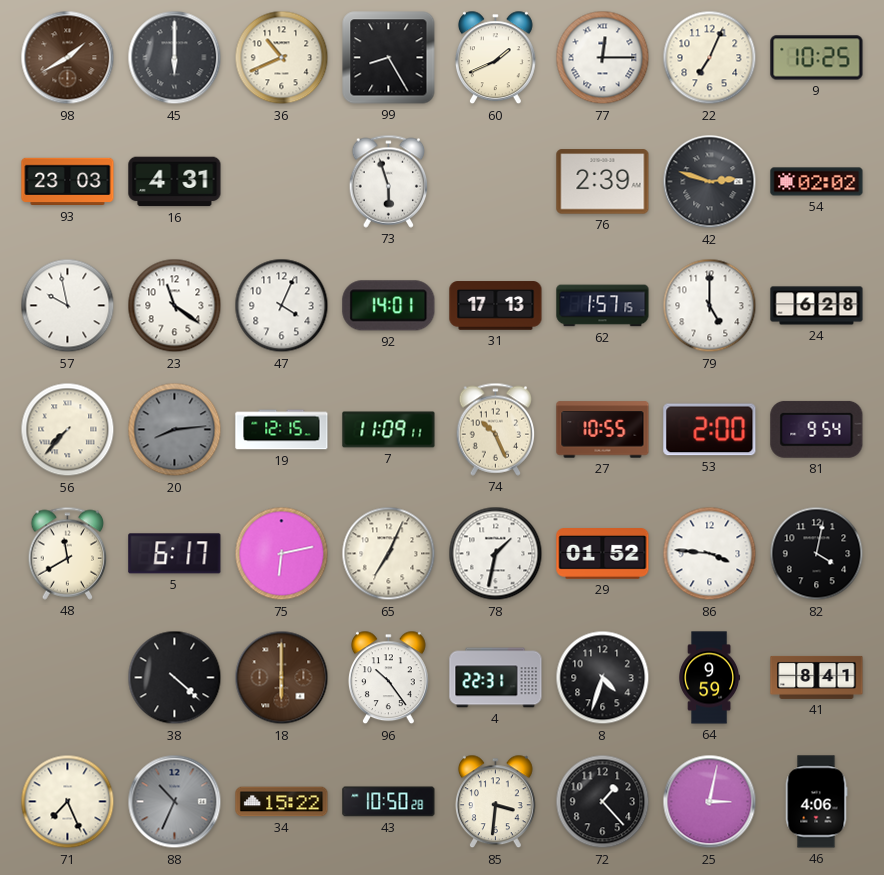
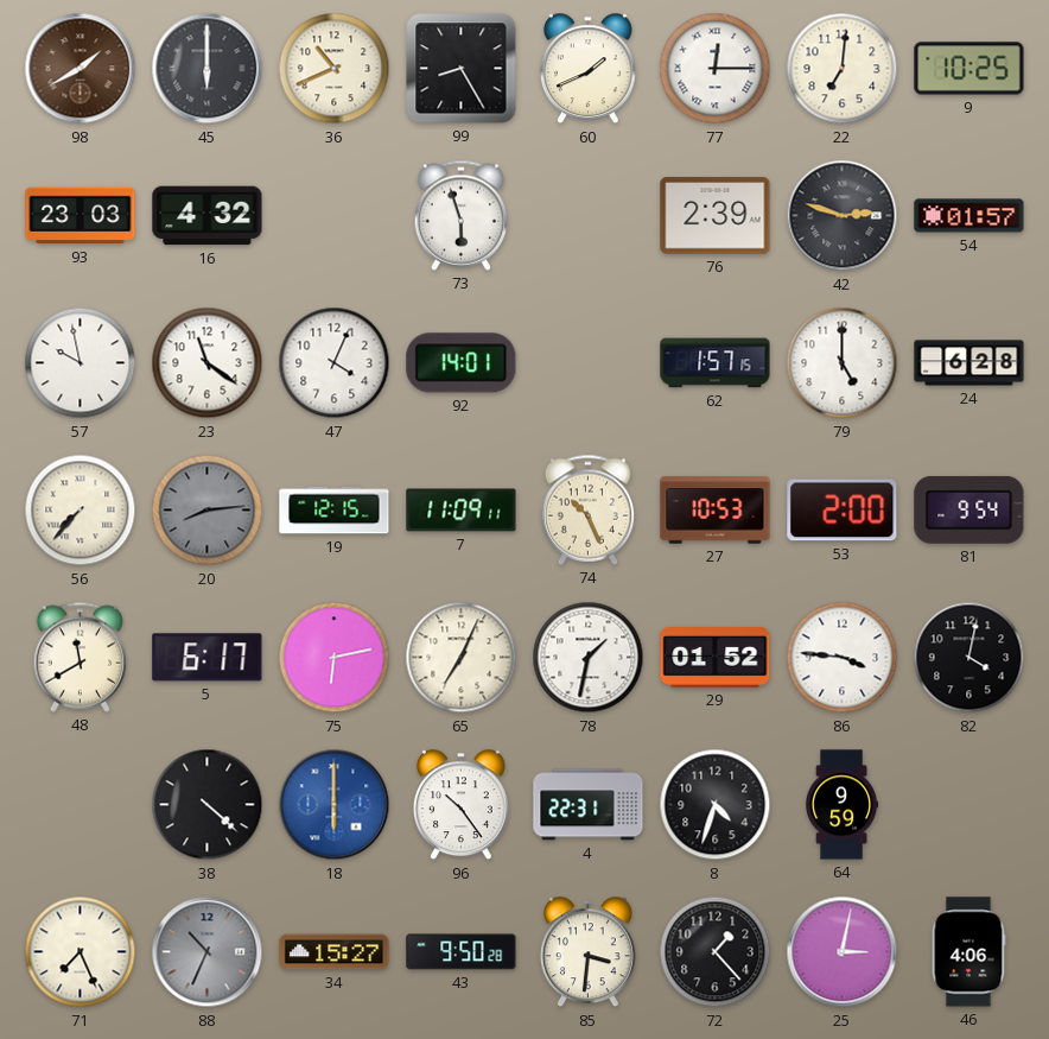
22: 7:04 -> 7:01
16: 4:31 -> 4:32
54: 02:02 -> 01:57
31: 17:13 -> none
27: 10:55 -> 10:53
18 dial: brown -> blue
41: 8:41 -> none
34: 15:22 -> 15:27
43: 10:50 -> 9:50
